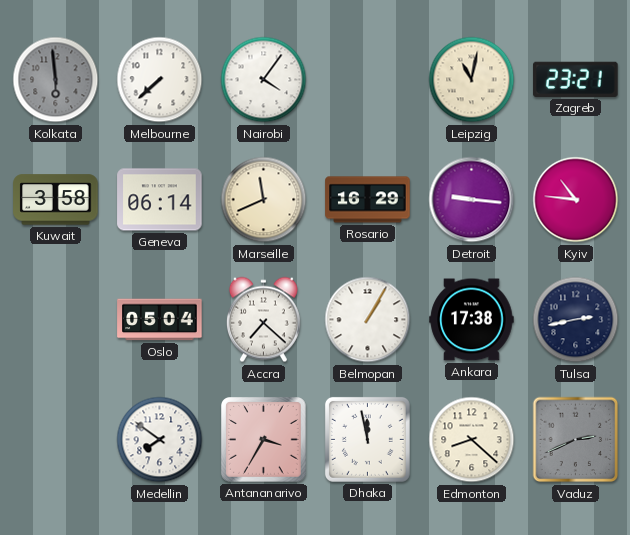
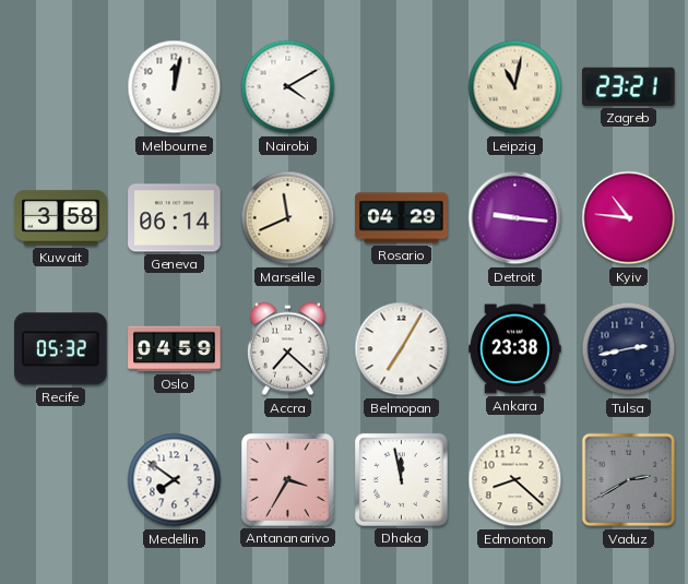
Kolkata: 5:59 -> none
Melbourne: 7:38 -> 12:02
Nairobi: 4:06 -> 4:10
Rosario: 16:29 -> 04:29
Recife: none -> 05:32
Oslo: 05:04 -> 04:59
Belmopan: 1:05 -> 7:05
Ankara: 17:38 -> 23:38
Vaduz: 2:41 -> 2:40
